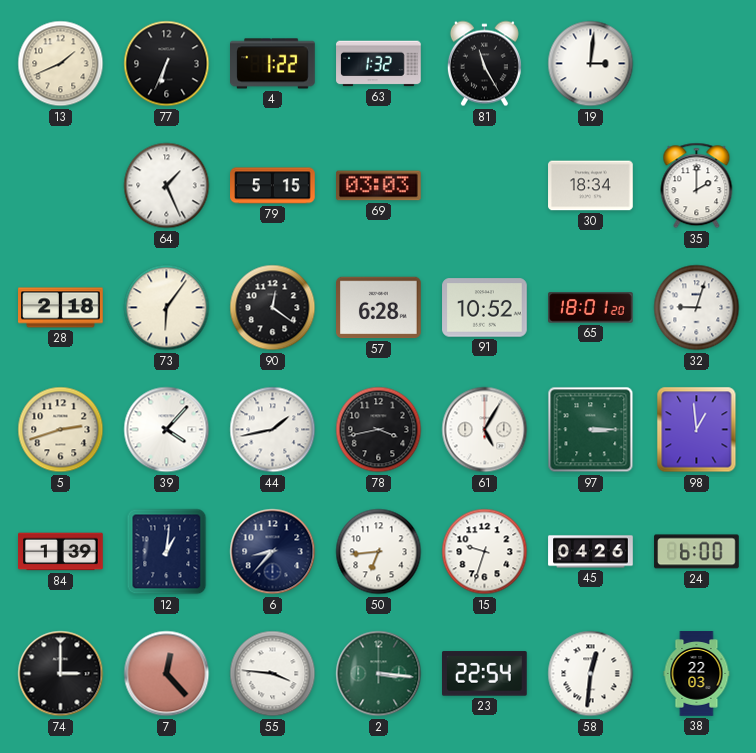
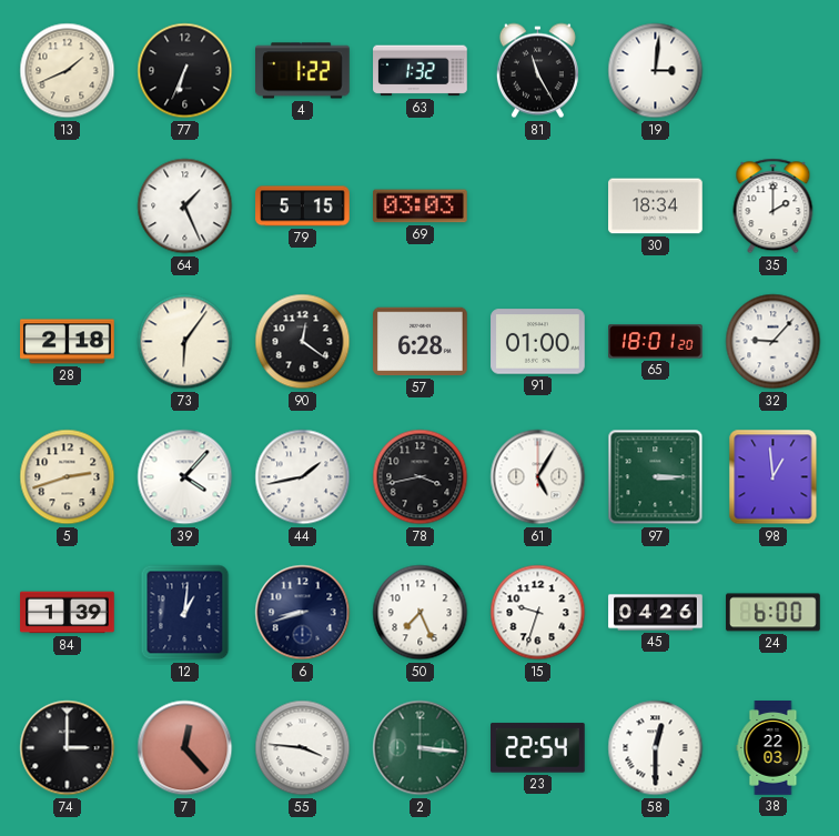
91: 10:52 -> 01:00
32: 9:03 -> 9:07
6: 8:37 -> 8:42
50: 6:44 -> 7:26
58: 12:31 -> 12:30
